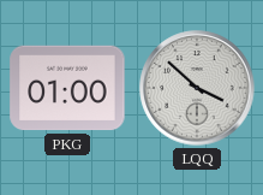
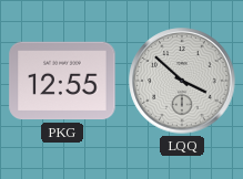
PKG: 01:00 -> 12:55
